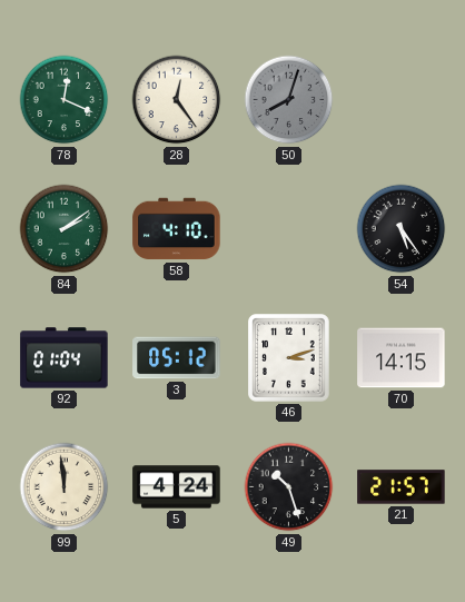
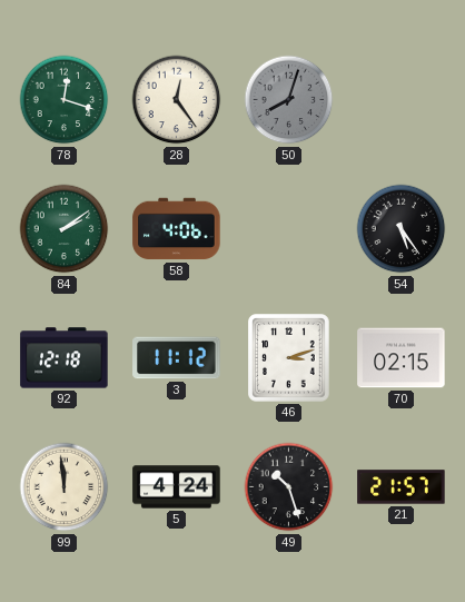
78: 12:19 -> 12:18
58: 4:10 -> 4:06
92: 01:04 -> 12:18
3: 05:12 -> 11:12
70: 14:15 -> 02:15
